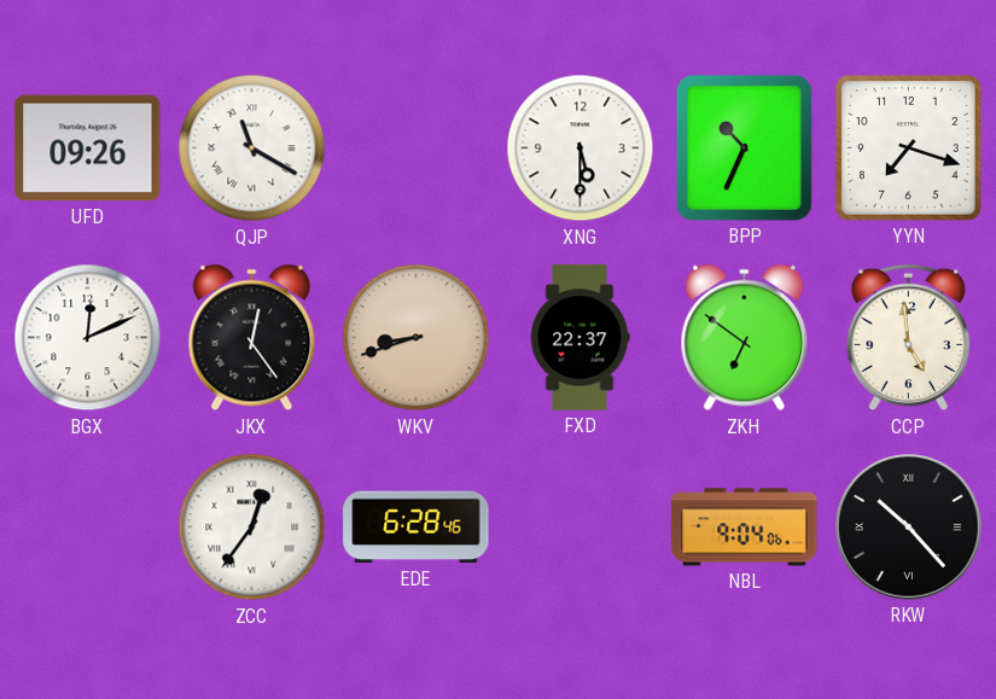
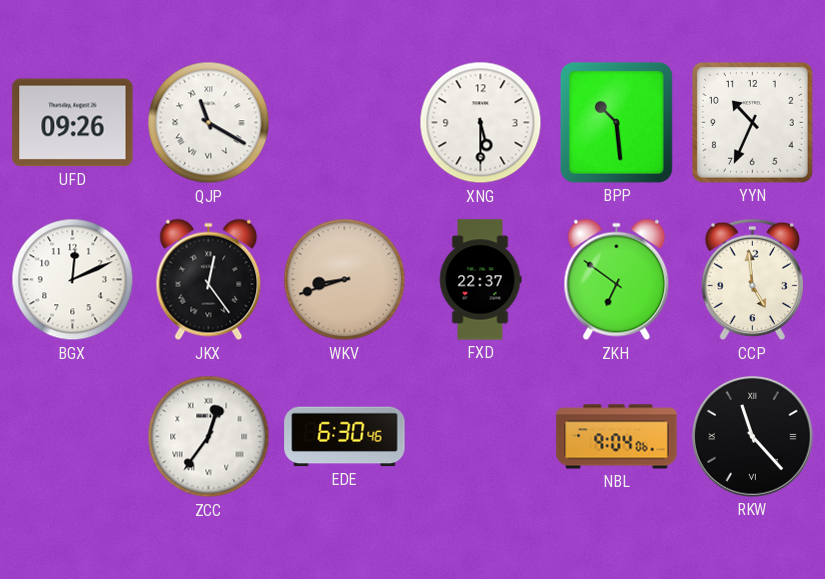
BPP: 10:34 -> 10:29
YYN: 7:18 -> 10:34
EDE: 6:28 -> 6:30
RKW: 10:23 -> 11:23
